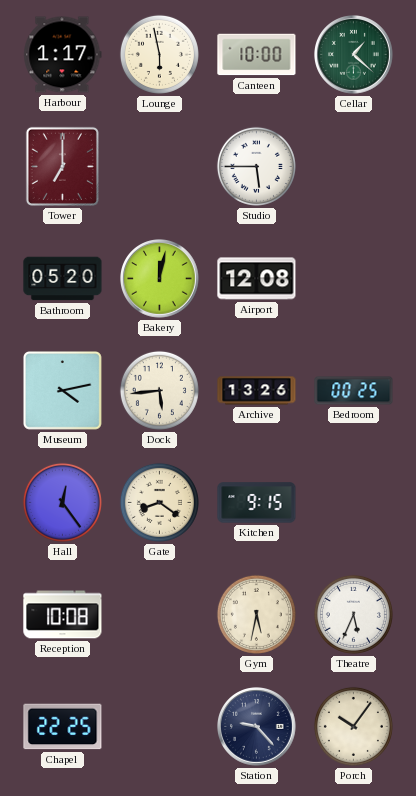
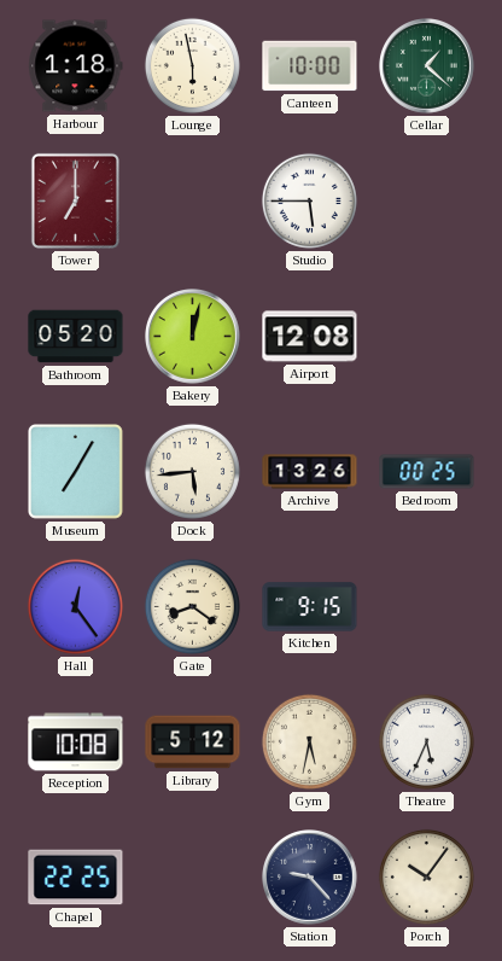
Harbour: 1:17 -> 1:18
Museum: 4:13 -> 7:05
Library: none -> 5:12
